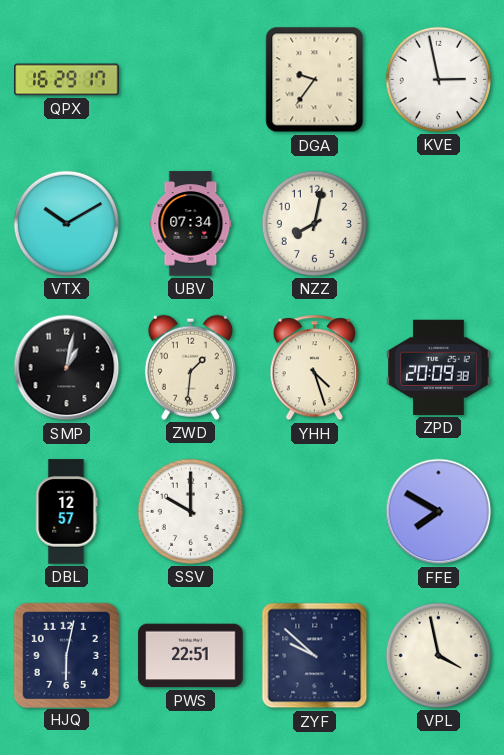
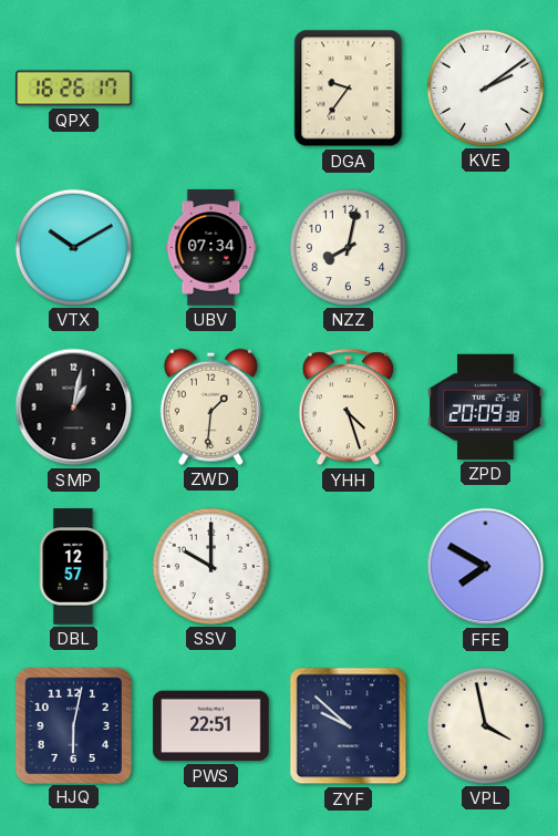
QPX: 16:29 -> 16:26
KVE: 2:58 -> 2:09
